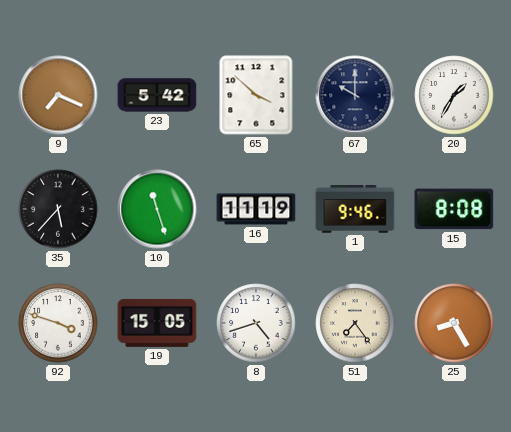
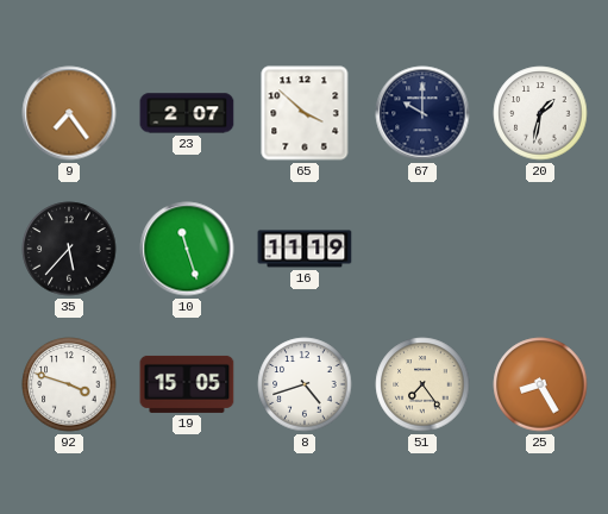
9: 7:19 -> 7:24
23: 5:42 -> 2:07
20: 1:35 -> 1:32
1: 9:46 -> none
15: 8:08 -> none
